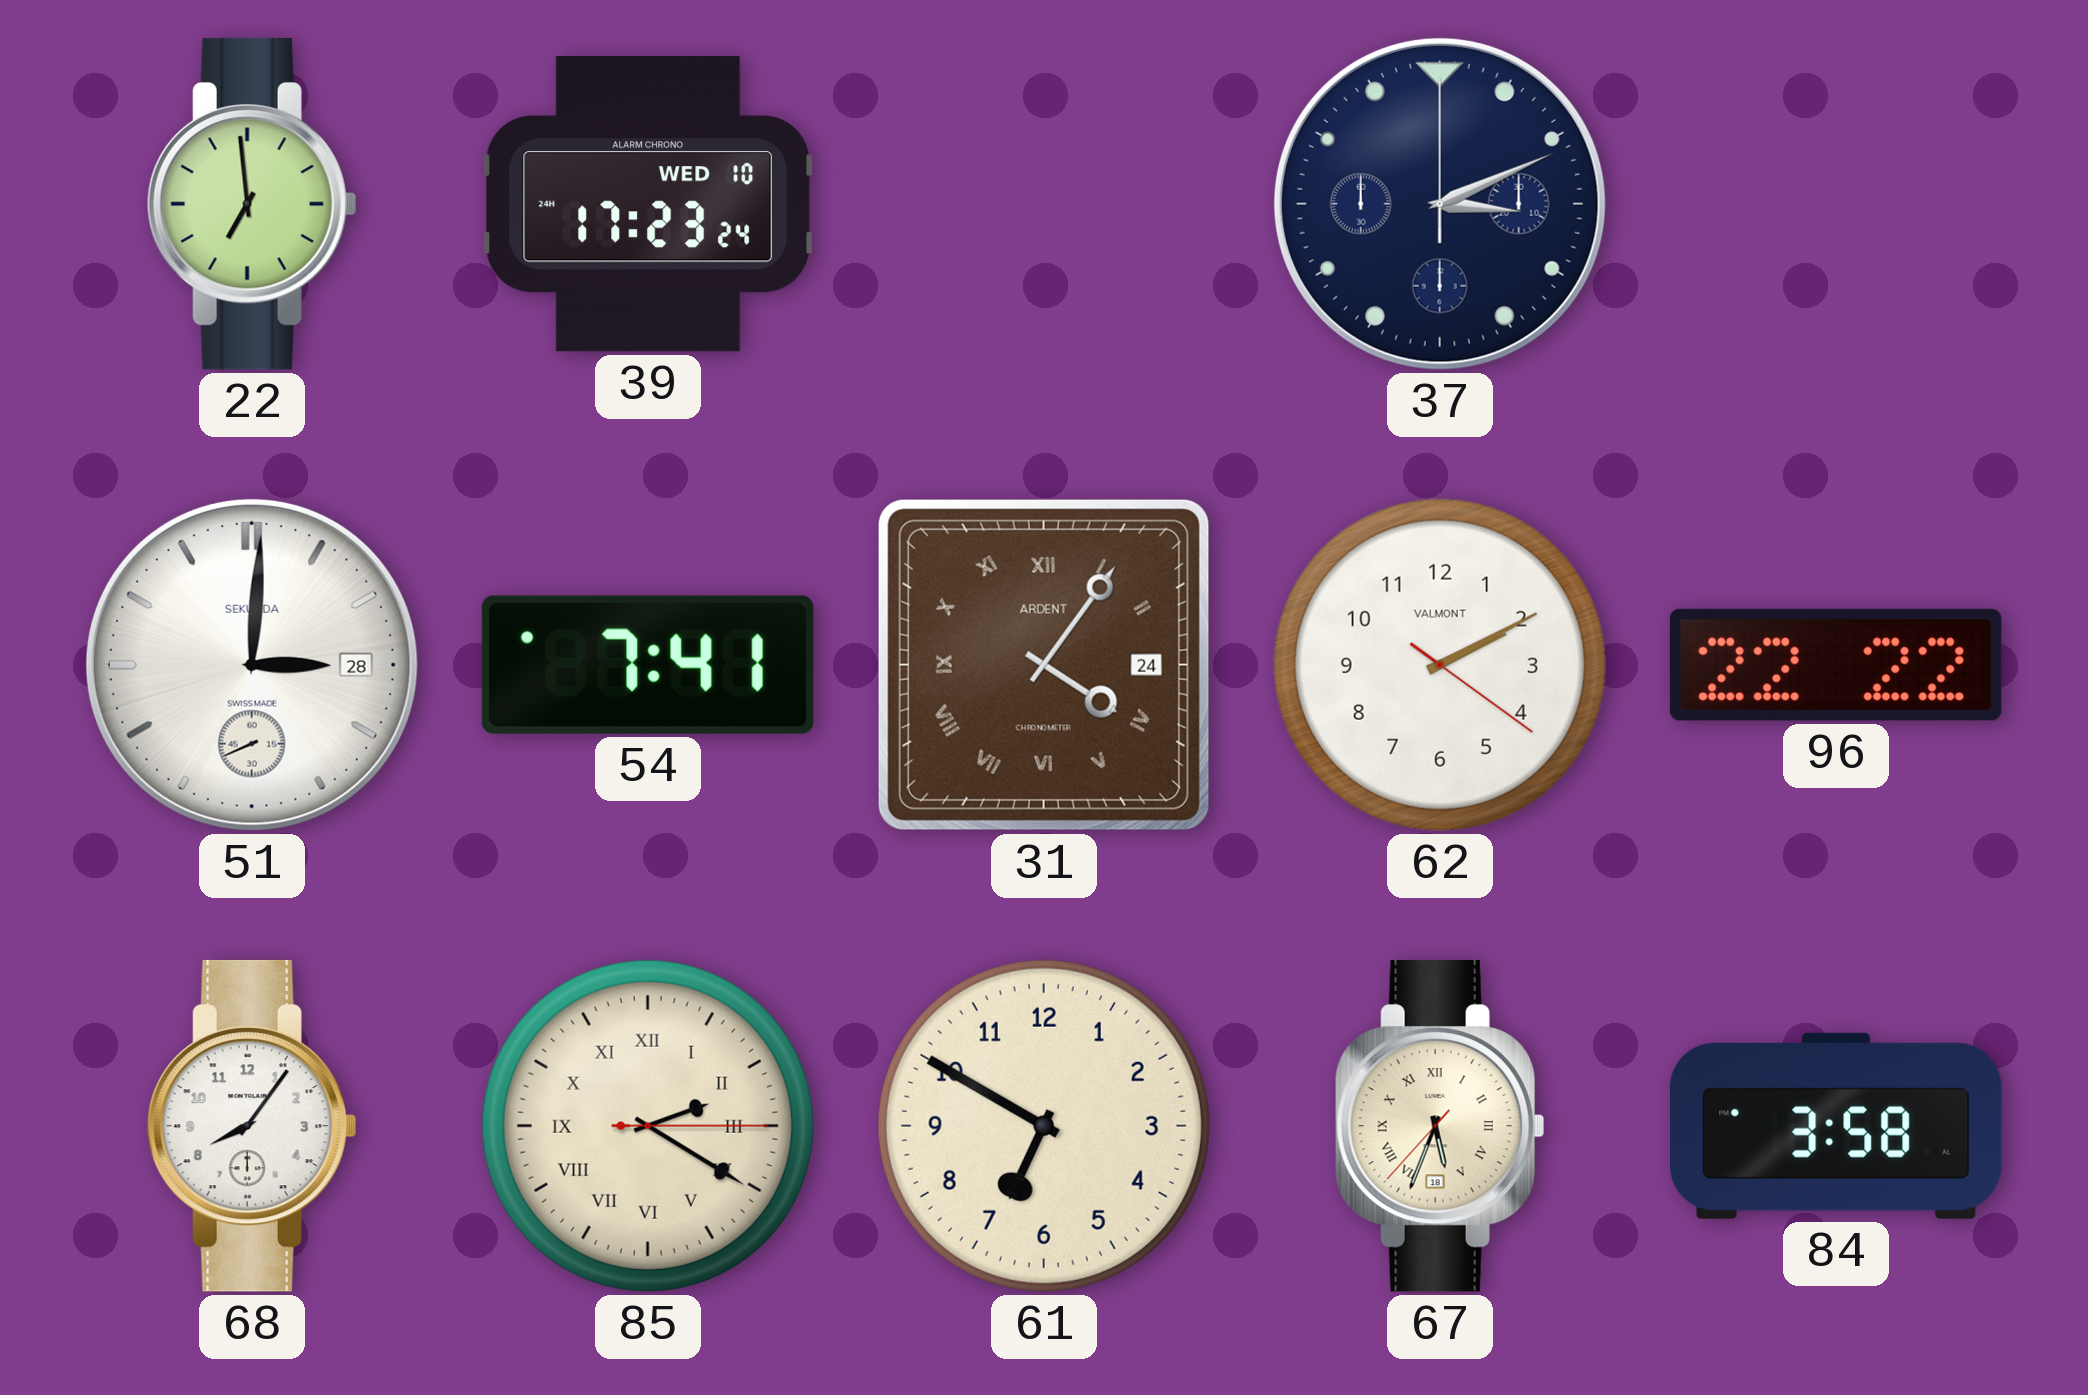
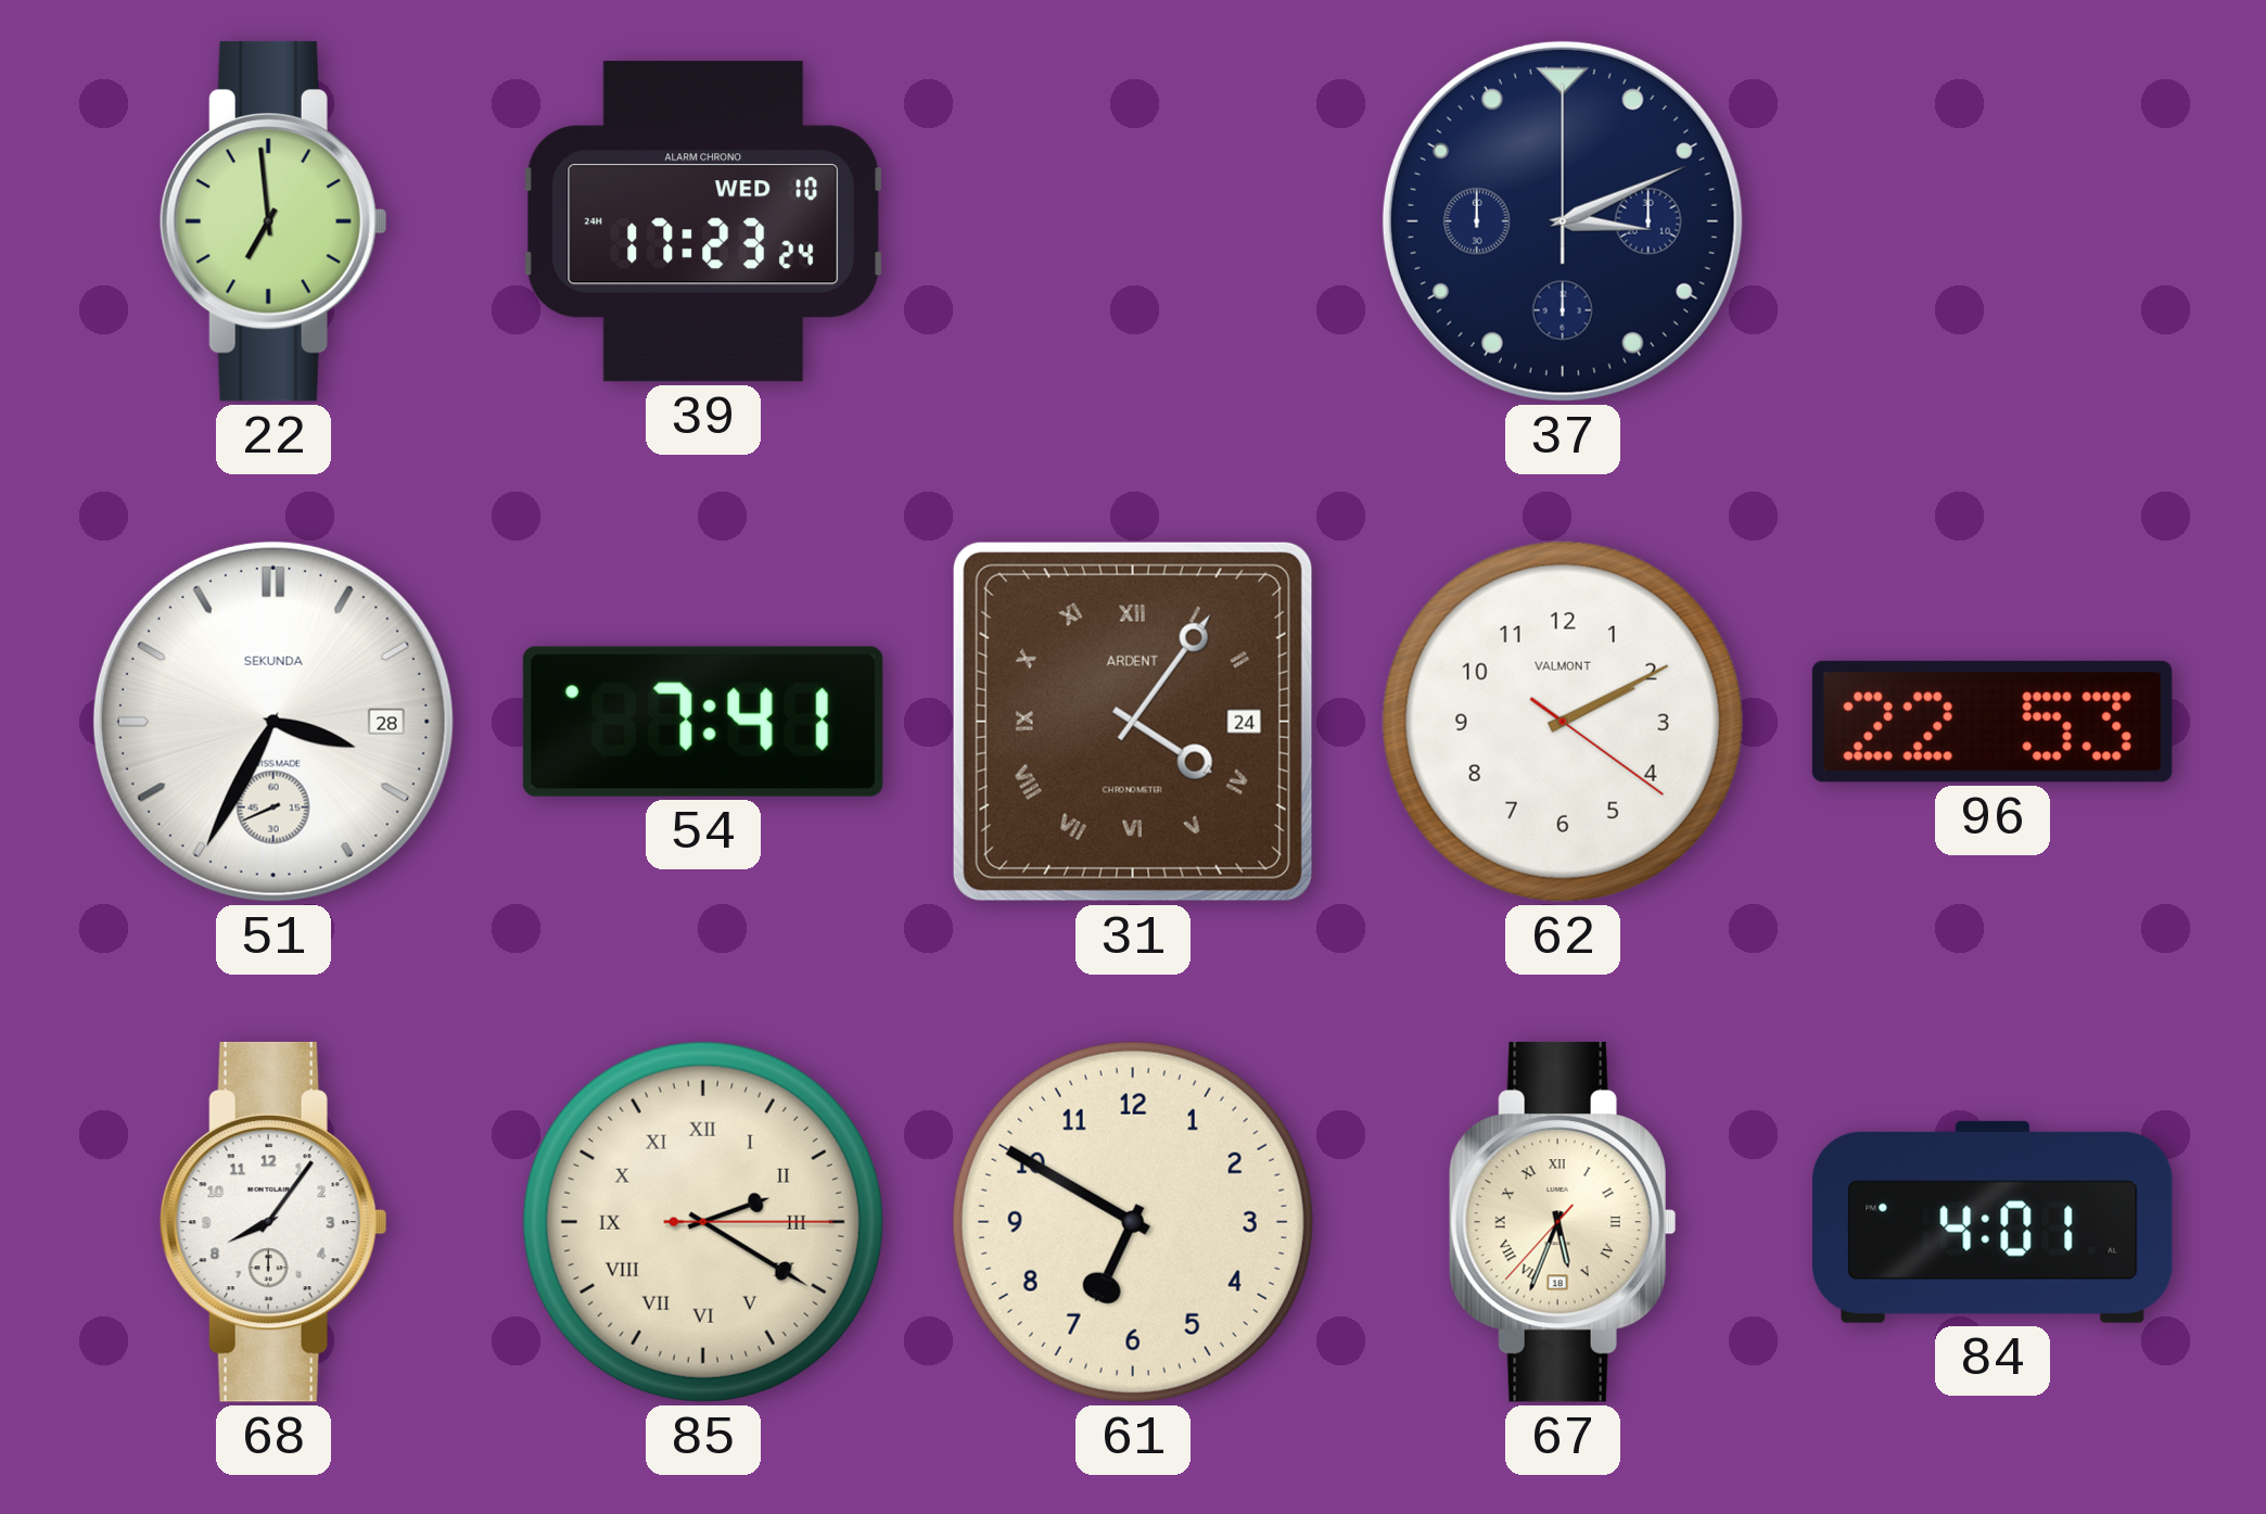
51: 3:00 -> 3:34
96: 22:22 -> 22:53
84: 3:58 -> 4:01
